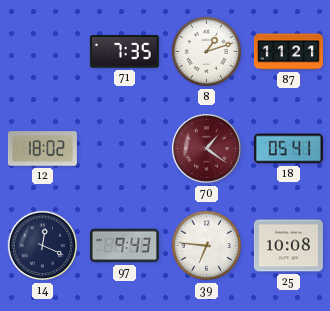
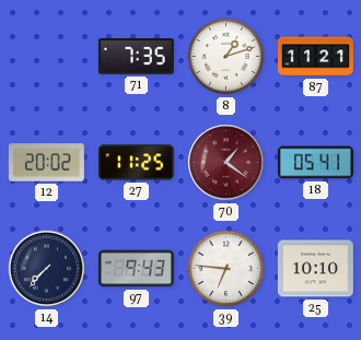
12: 18:02 -> 20:02
27: none -> 11:25
14: 12:19 -> 7:37
25: 10:08 -> 10:10
